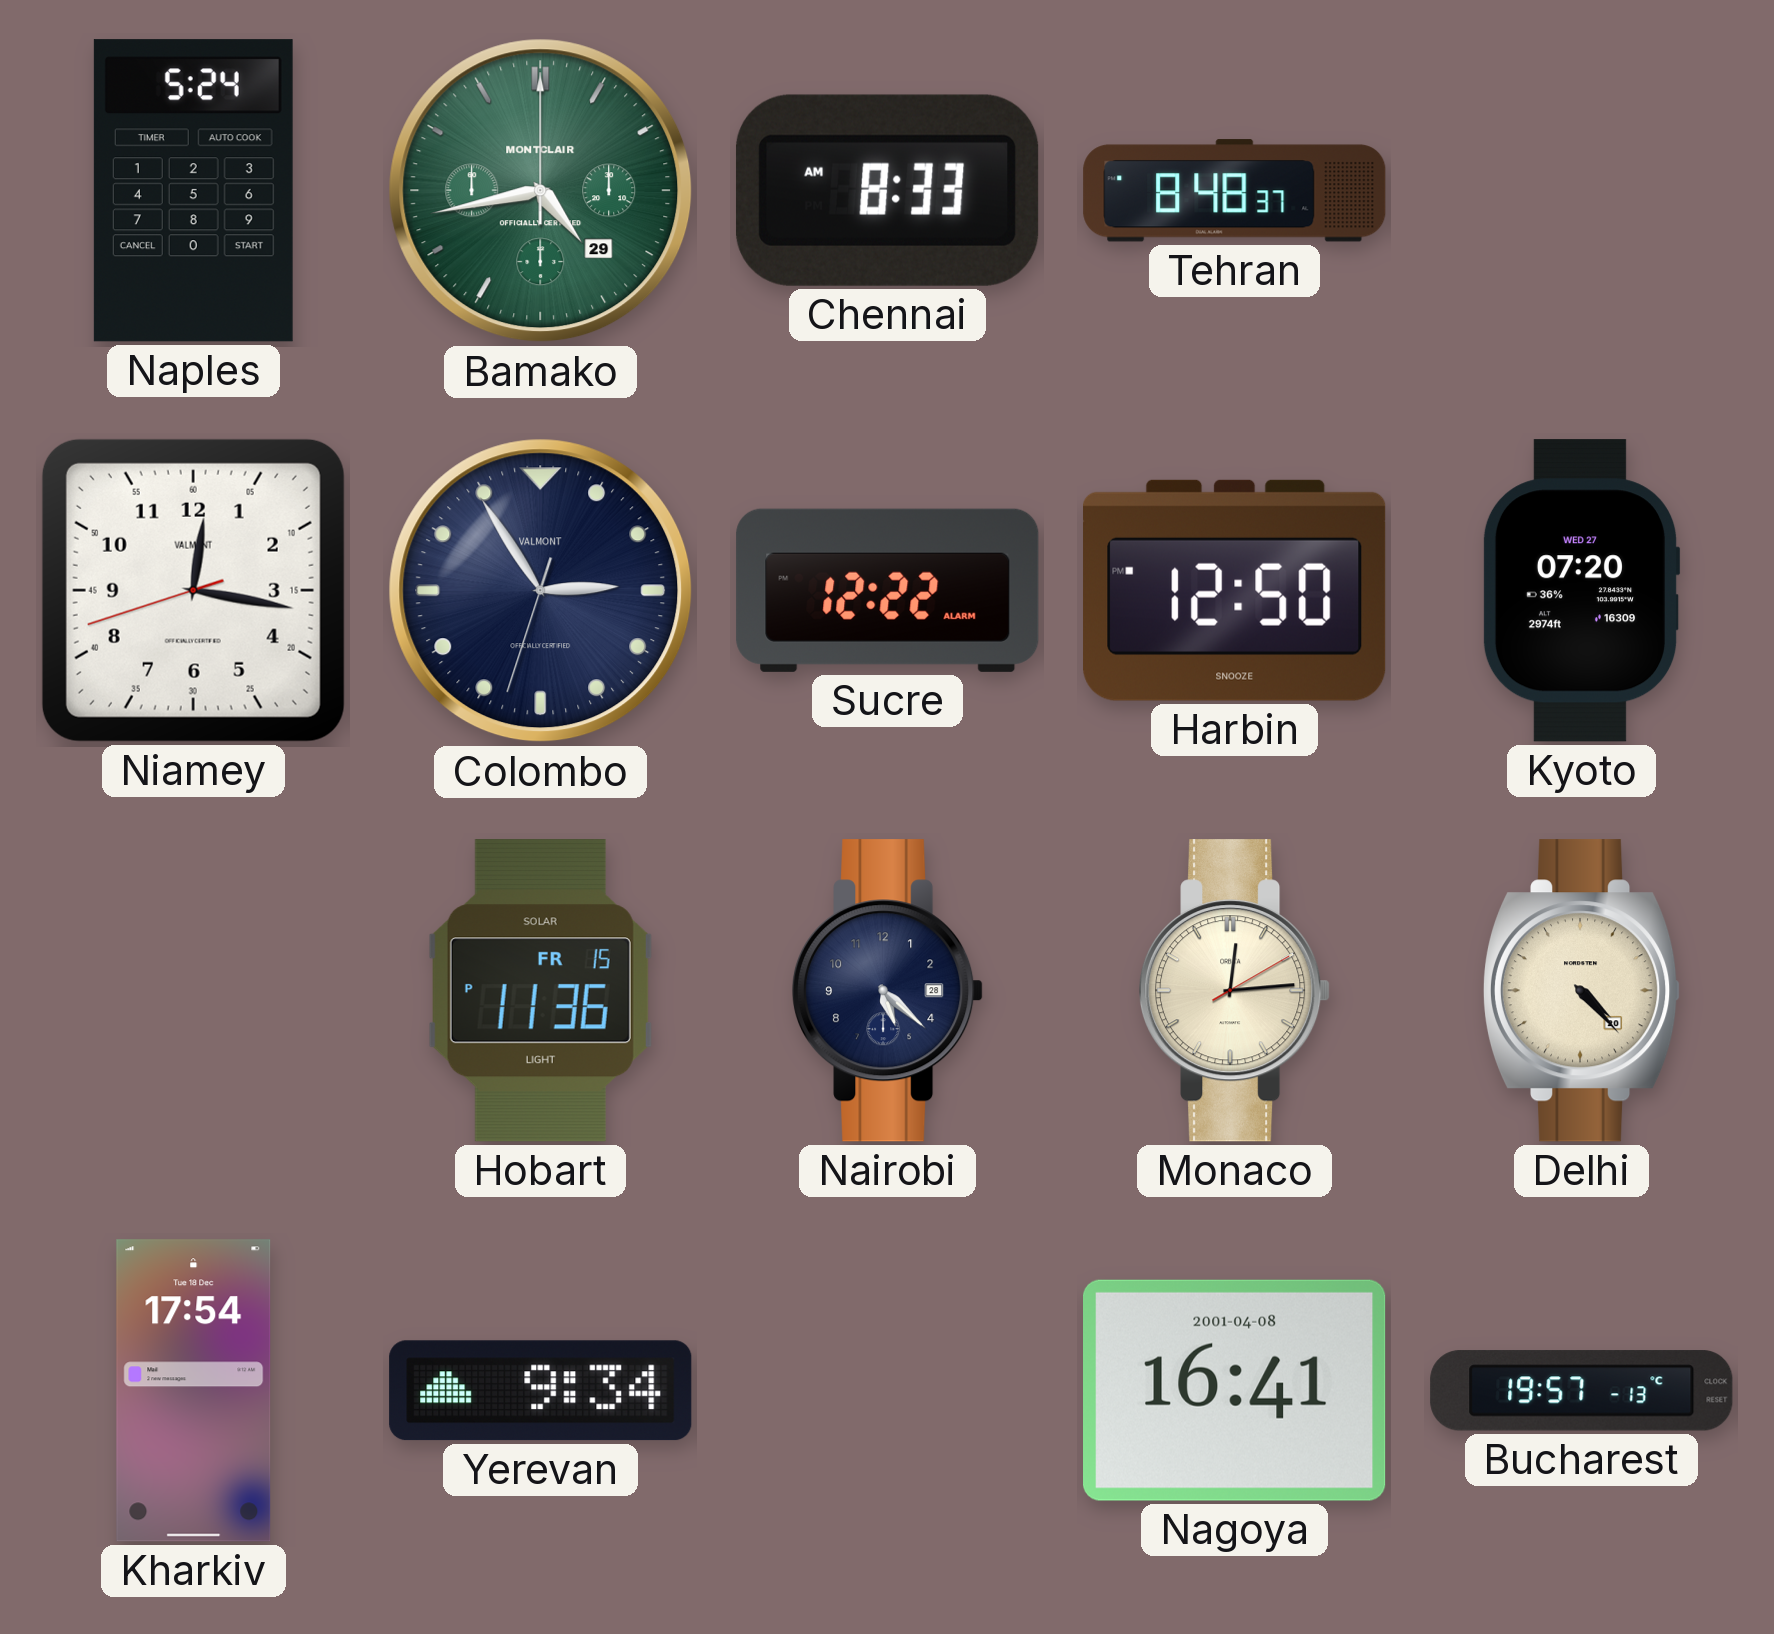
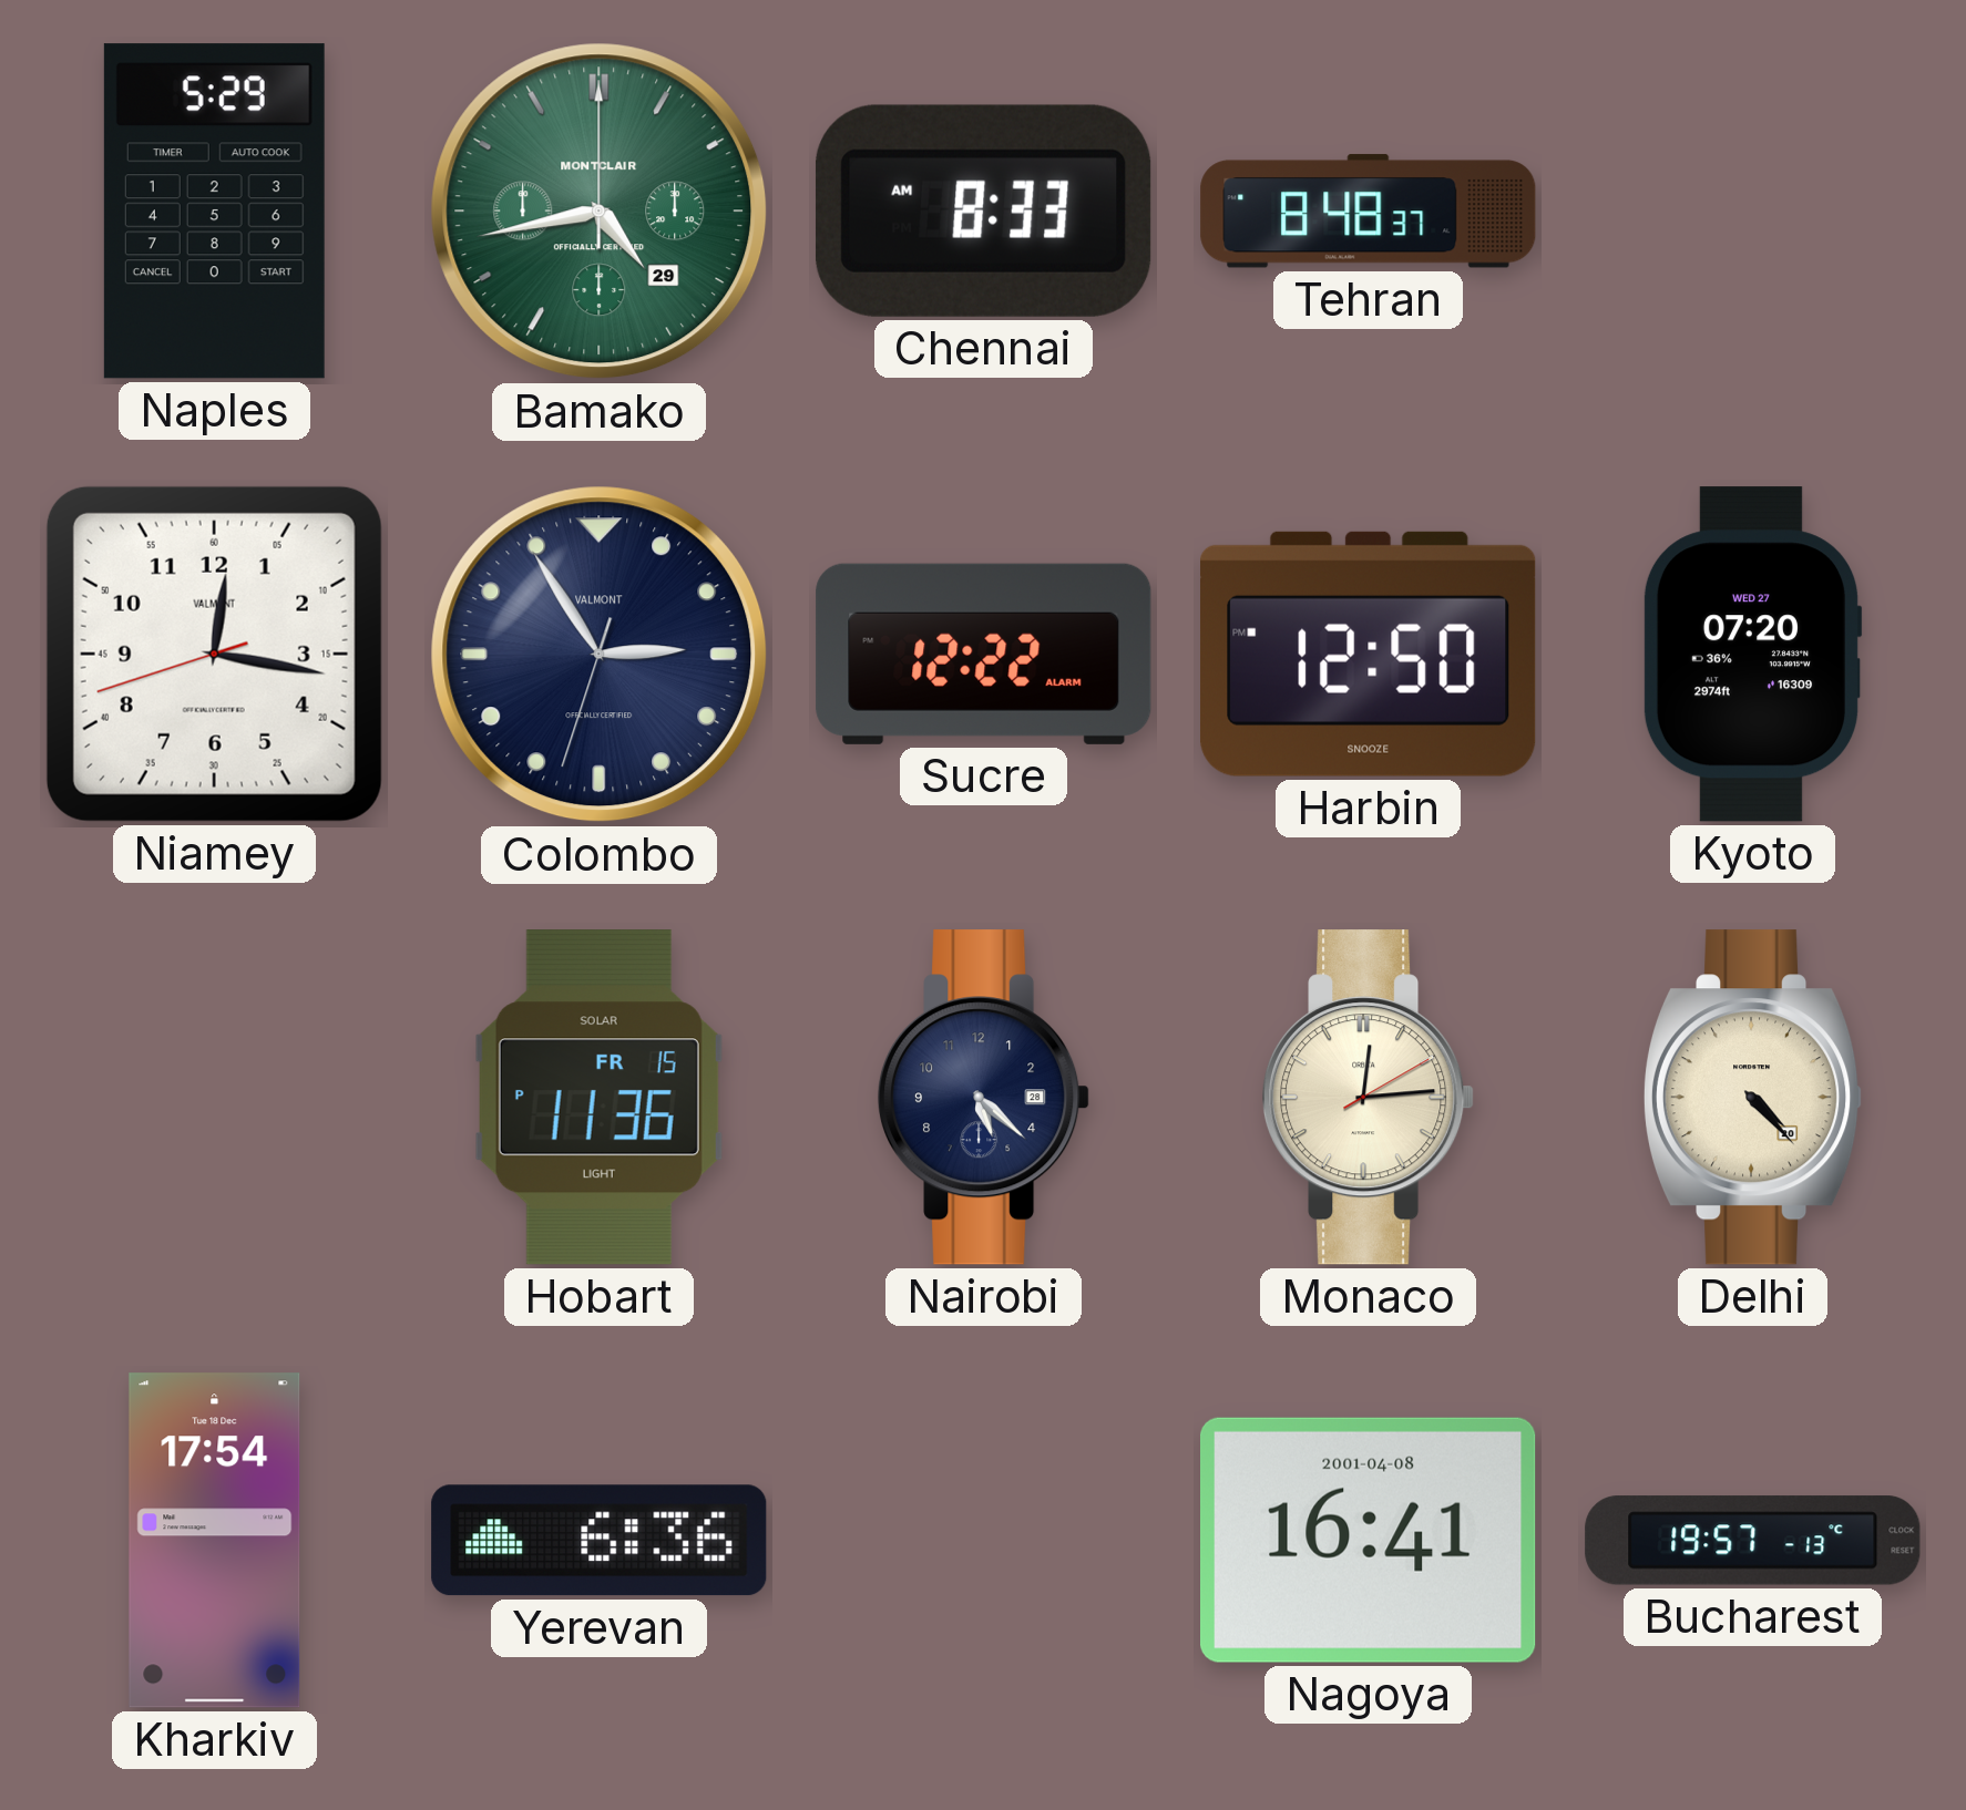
Naples: 5:24 -> 5:29
Yerevan: 9:34 -> 6:36
